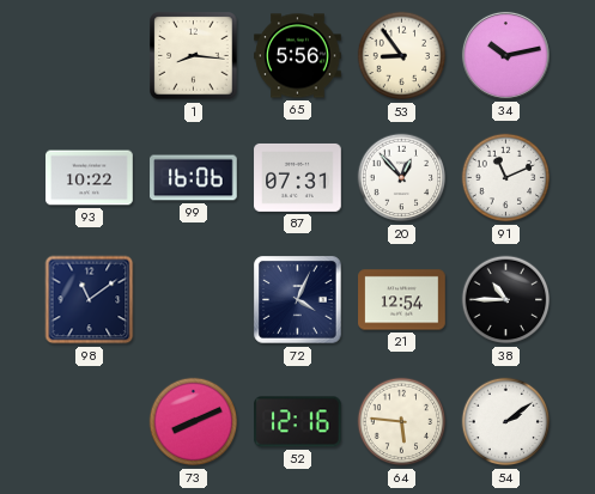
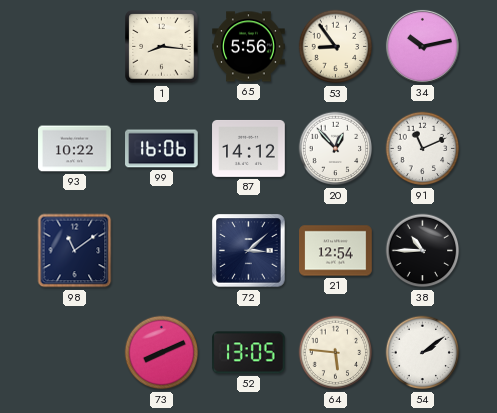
87: 07:31 -> 14:12
72: 4:04 -> 3:08
52: 12:16 -> 13:05
